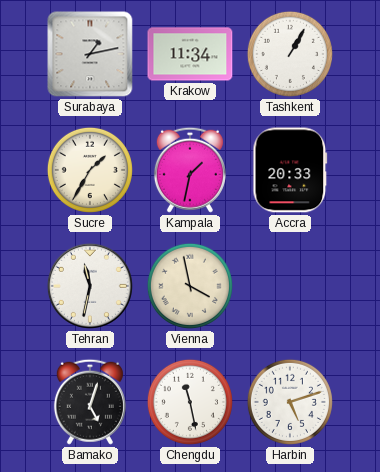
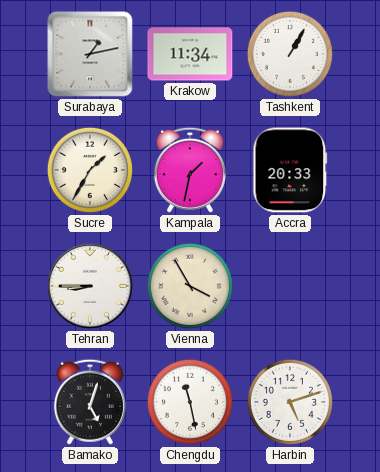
Tehran: 11:32 -> 8:45
Vienna: 3:58 -> 3:55
